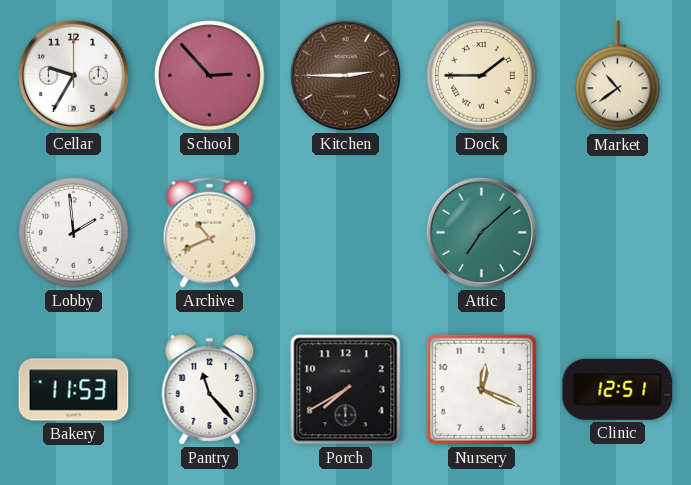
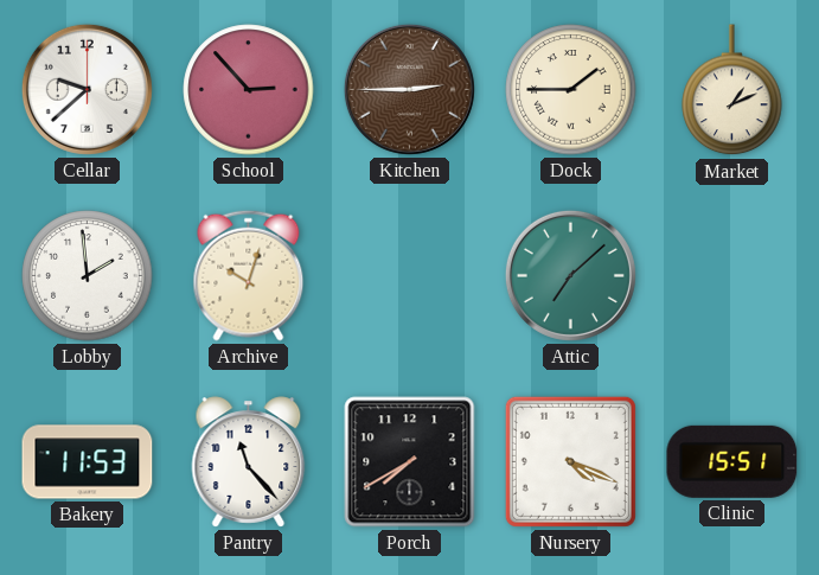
Cellar: 9:35 -> 9:38
Market: 10:39 -> 1:11
Archive: 10:41 -> 10:03
Nursery: 12:19 -> 4:19
Clinic: 12:51 -> 15:51
